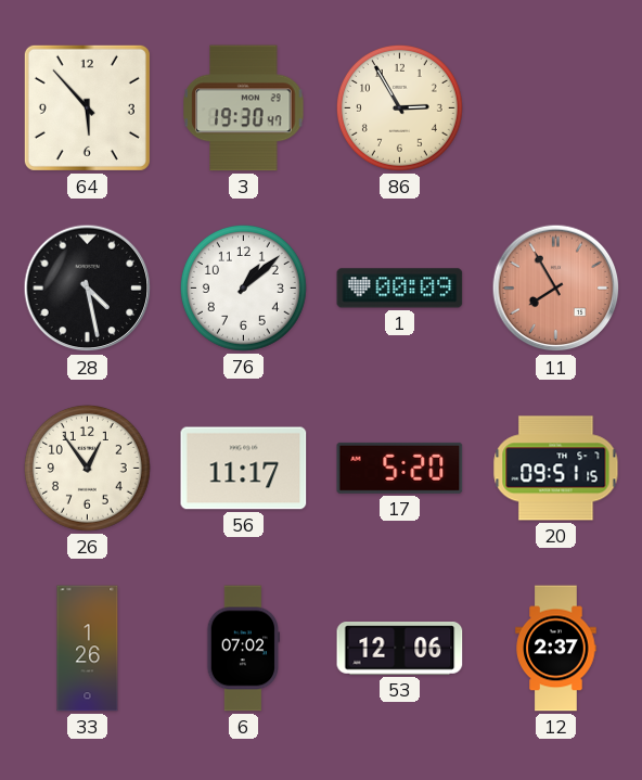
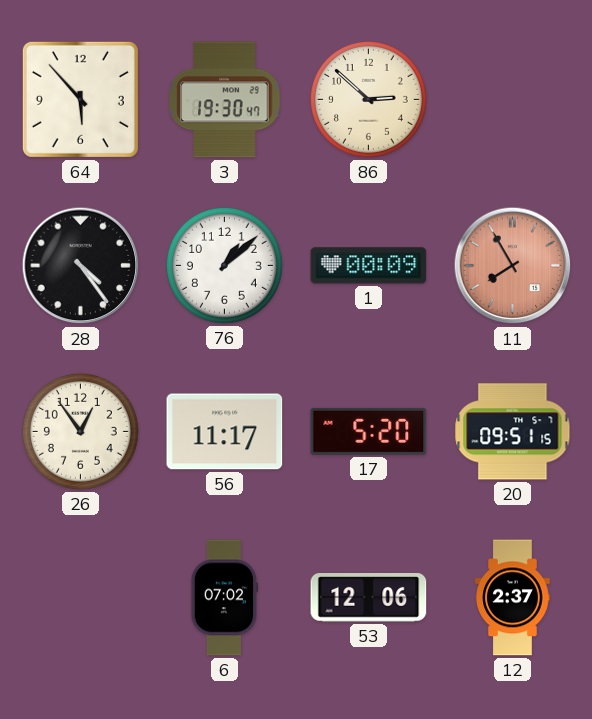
86: 2:55 -> 2:52
28: 4:28 -> 4:24
33: 1:26 -> none
